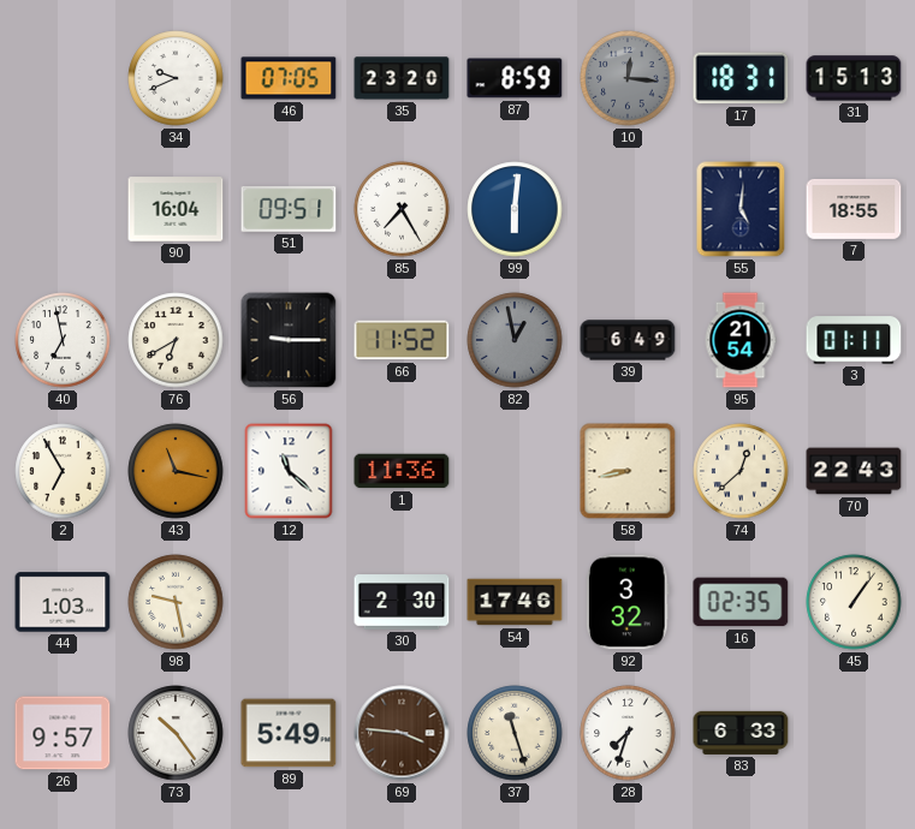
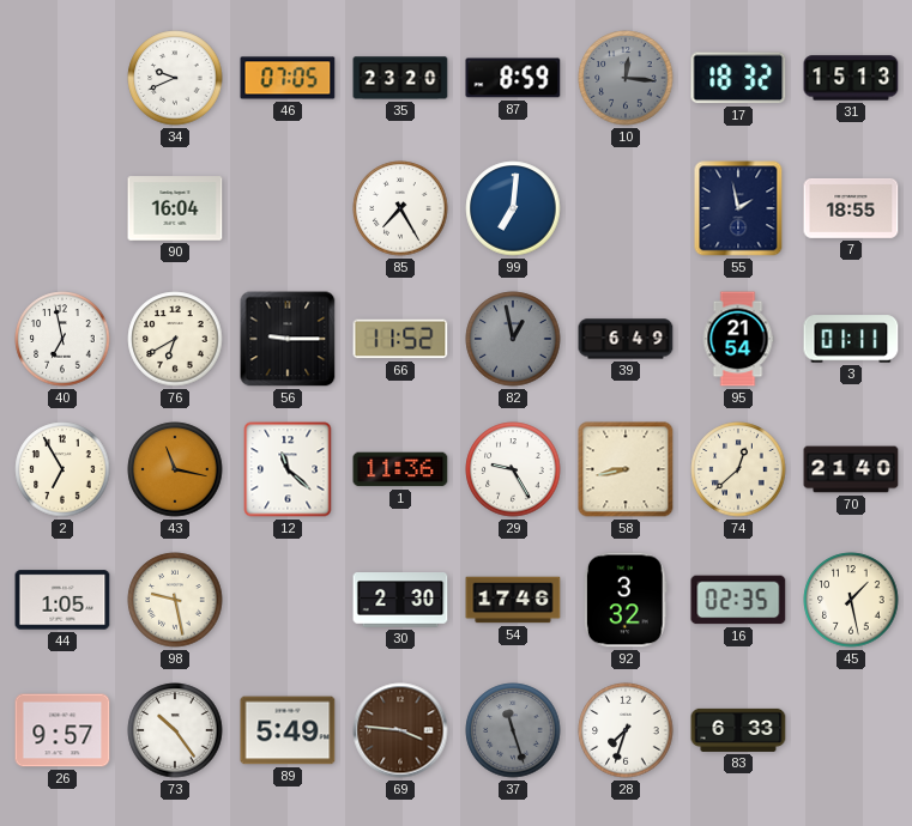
17: 18:31 -> 18:32
51: 09:51 -> none
99: 6:01 -> 7:01
55: 5:01 -> 1:58
29: none -> 9:25
70: 22:43 -> 21:40
44: 1:03 -> 1:05
45: 1:06 -> 1:28
37 dial: cream -> grey
